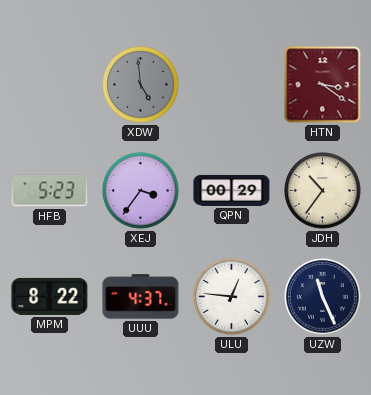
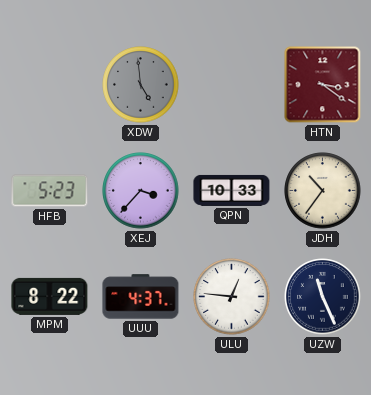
XEJ: 3:36 -> 3:37
QPN: 00:29 -> 10:33
